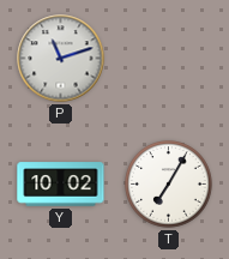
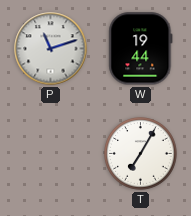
W: none -> 19:44
Y: 10:02 -> none
